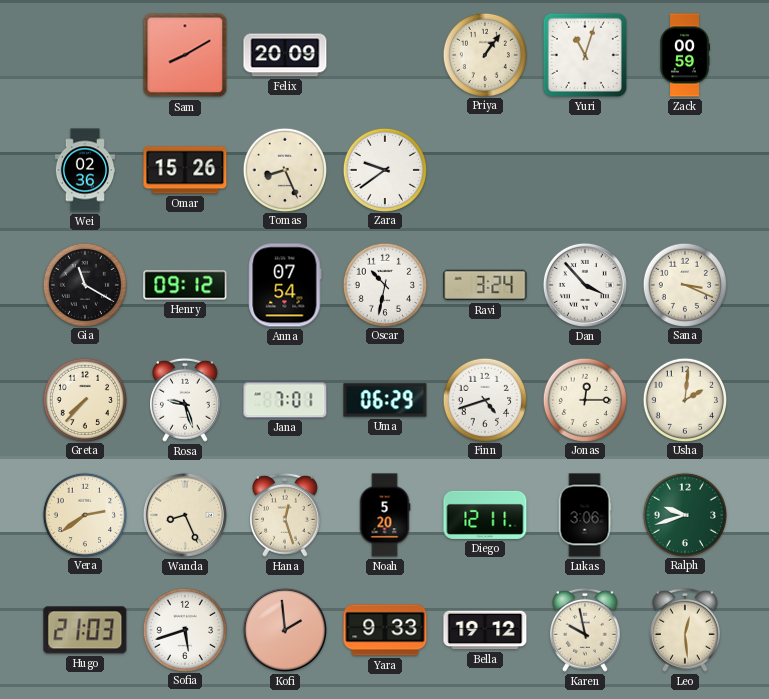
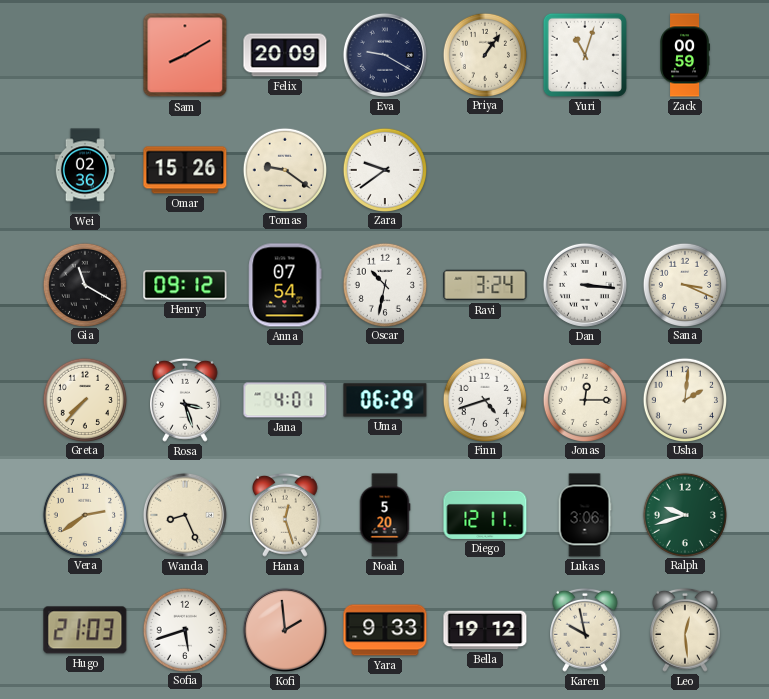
Eva: none -> 9:20
Tomas: 8:26 -> 9:21
Dan: 3:53 -> 3:16
Rosa: 9:27 -> 3:27
Jana: 7:01 -> 4:01
